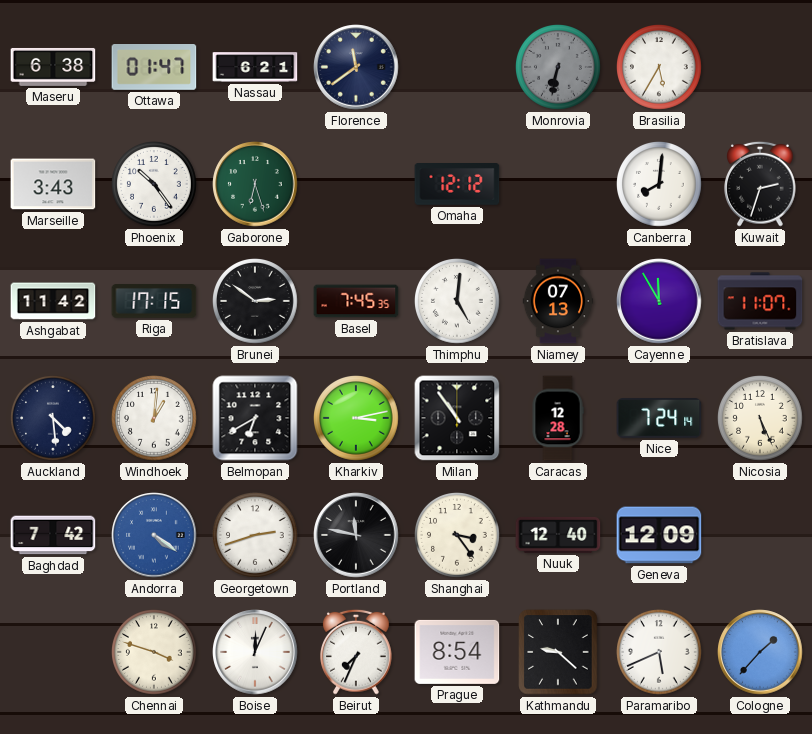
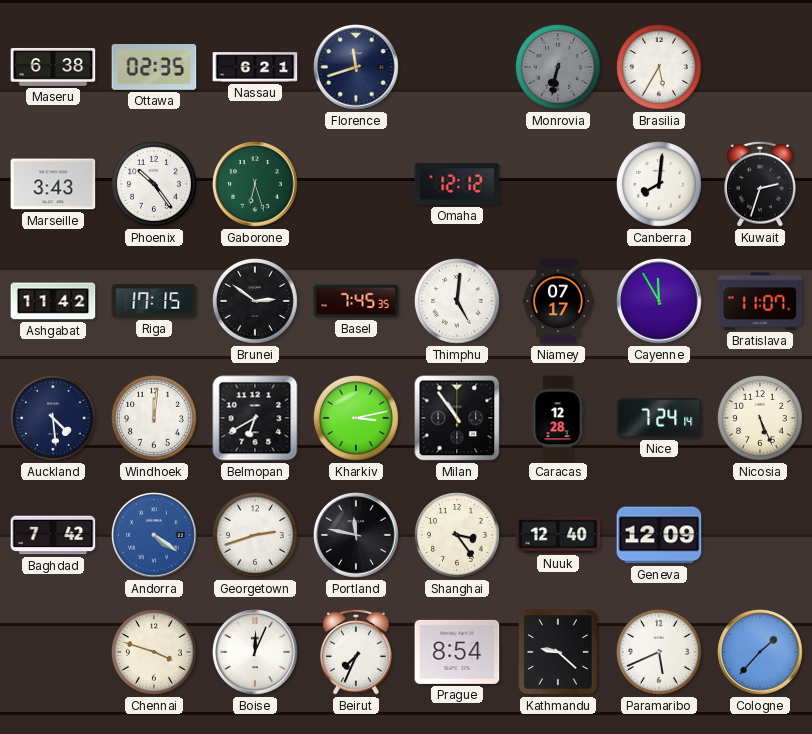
Ottawa: 01:47 -> 02:35
Florence: 11:39 -> 11:42
Niamey: 07:13 -> 07:17
Windhoek: 1:01 -> 12:01
